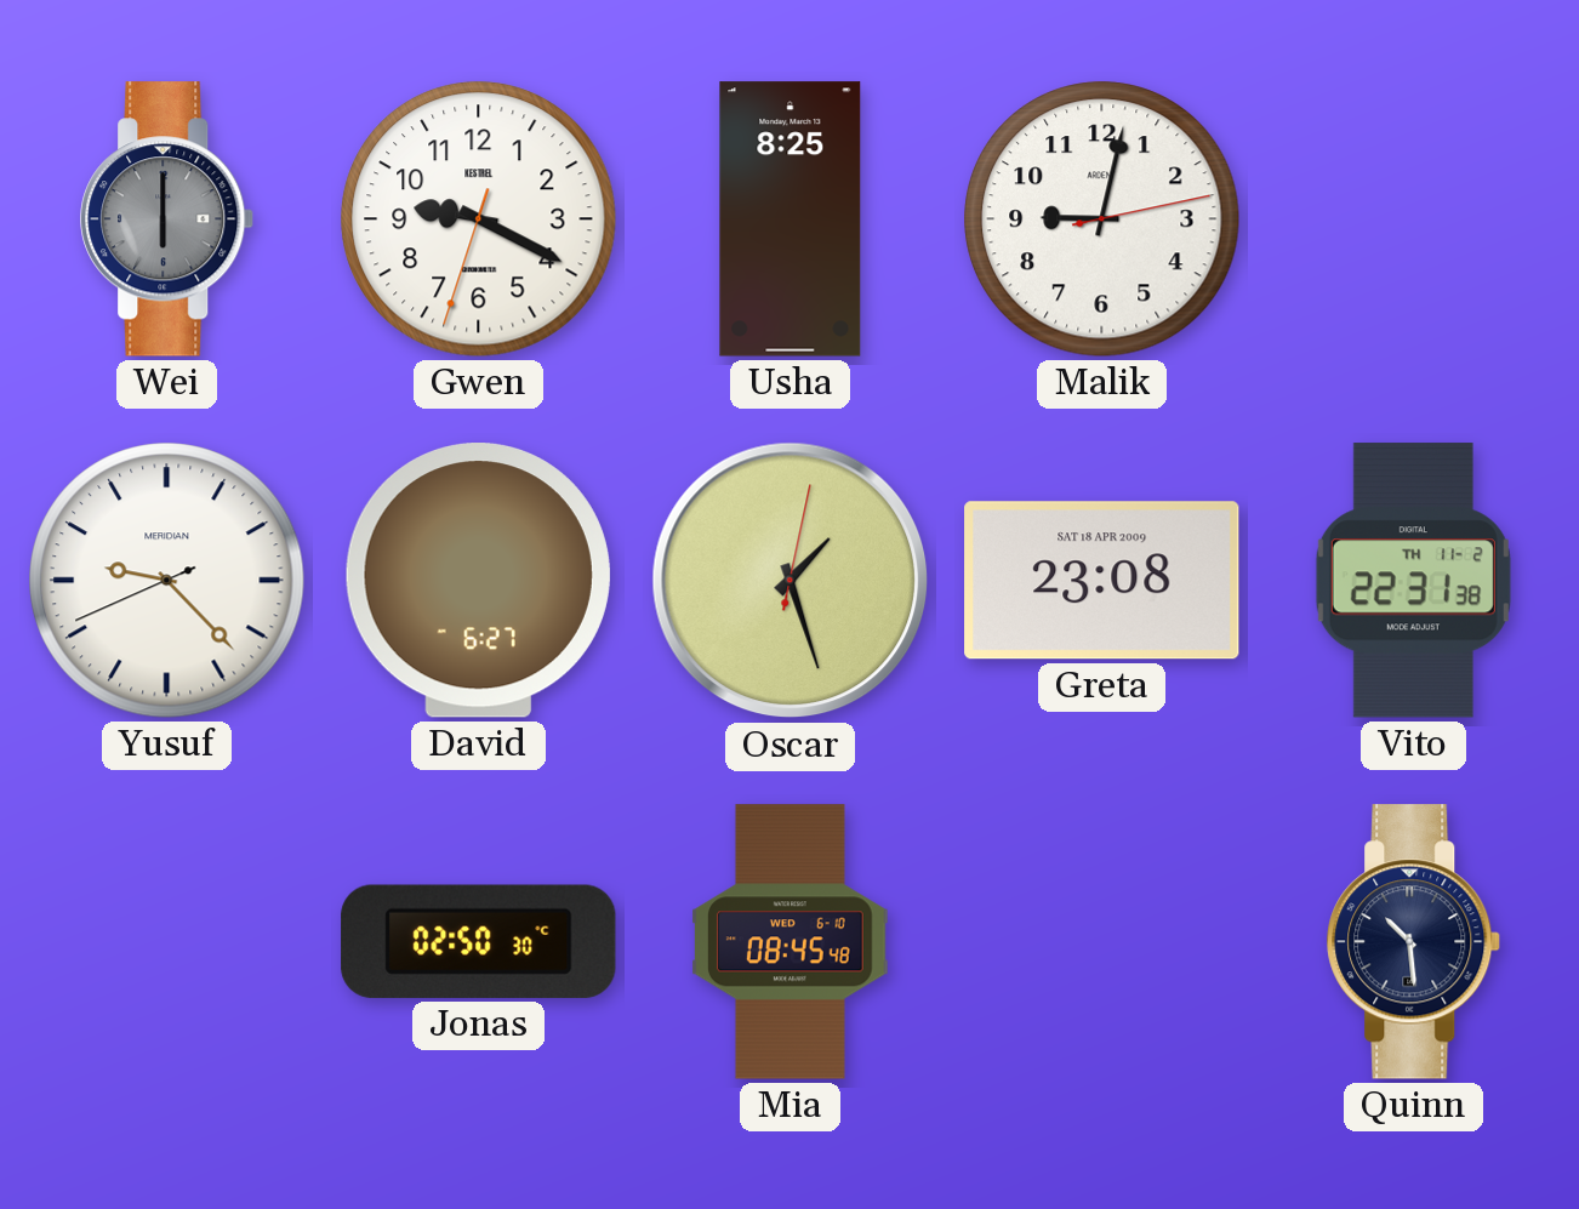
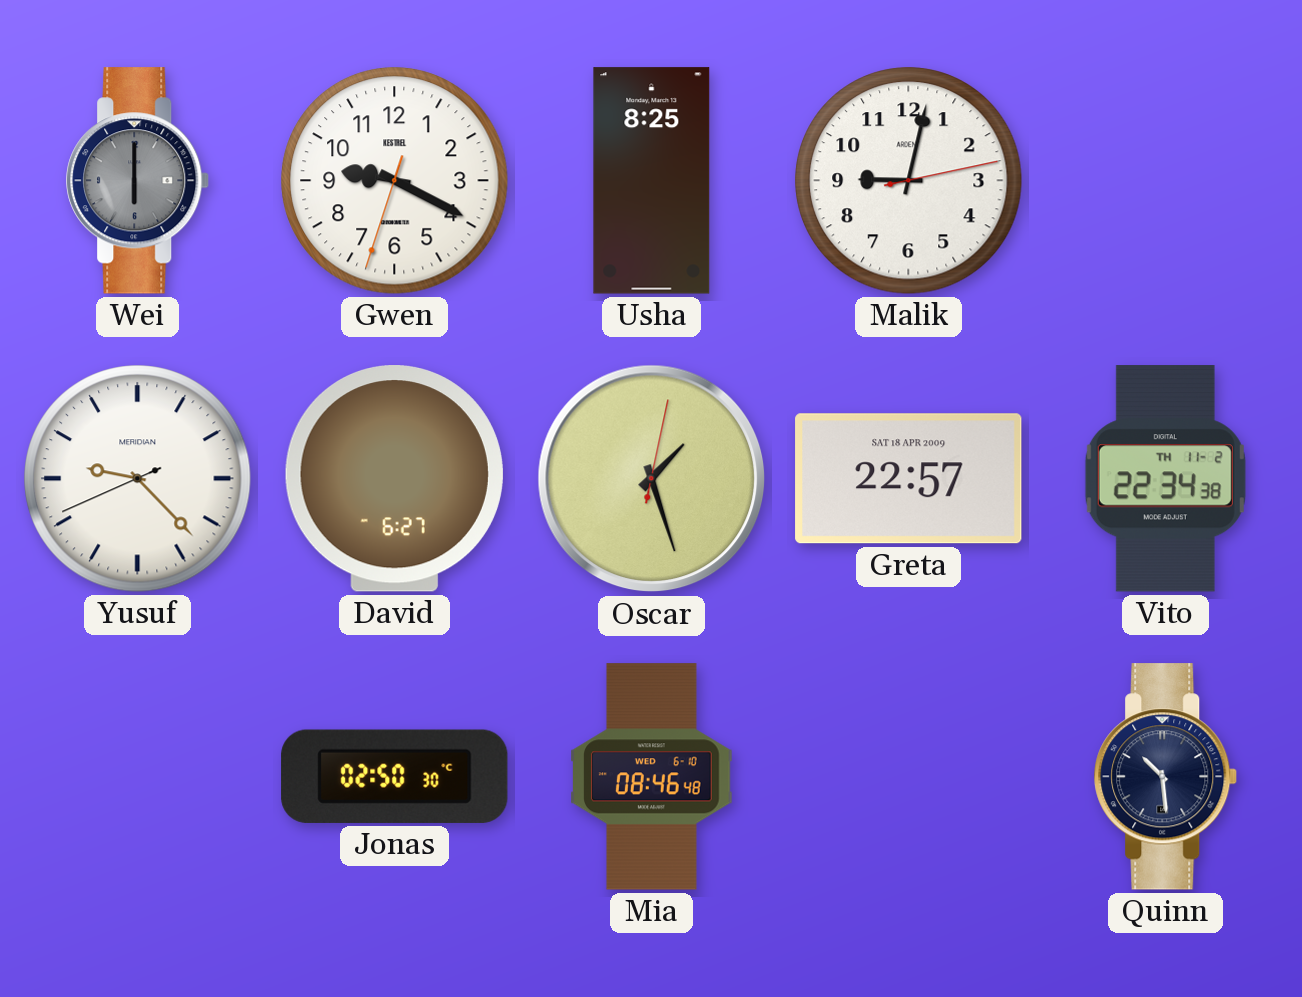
Greta: 23:08 -> 22:57
Vito: 22:31 -> 22:34
Mia: 08:45 -> 08:46
